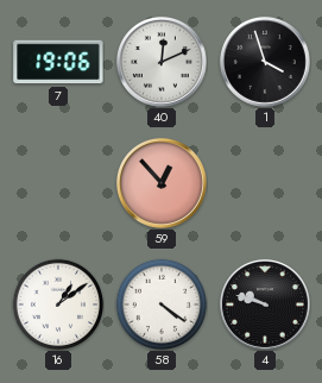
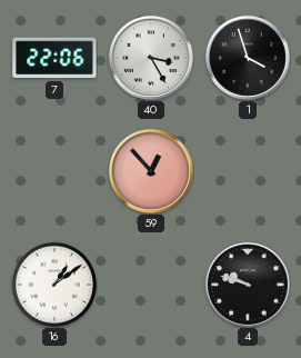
7: 19:06 -> 22:06
40: 12:11 -> 3:25
58: 4:21 -> none
